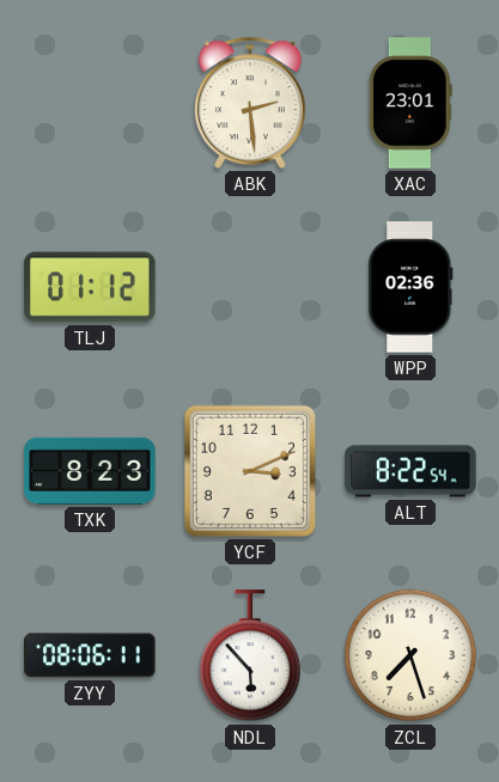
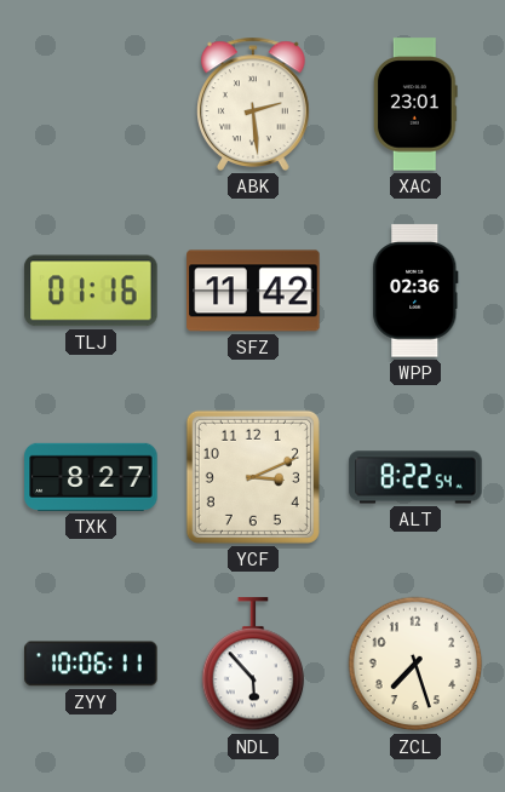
TLJ: 01:12 -> 01:16
SFZ: none -> 11:42
TXK: 8:23 -> 8:27
ZYY: 08:06 -> 10:06
